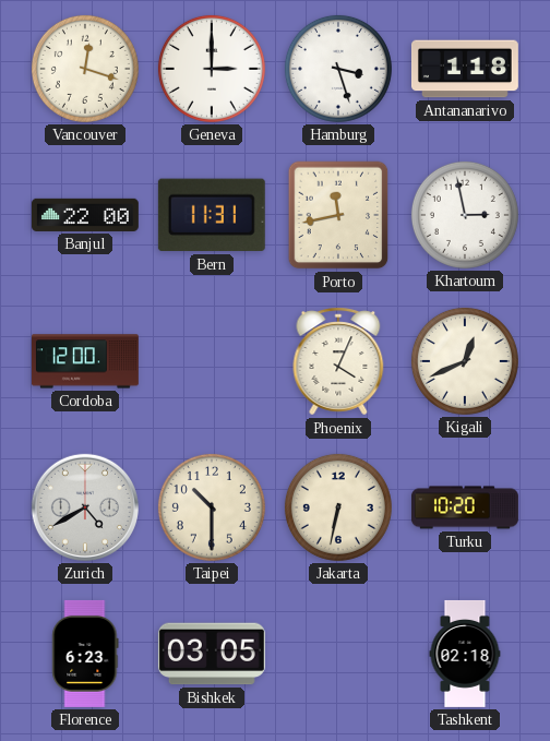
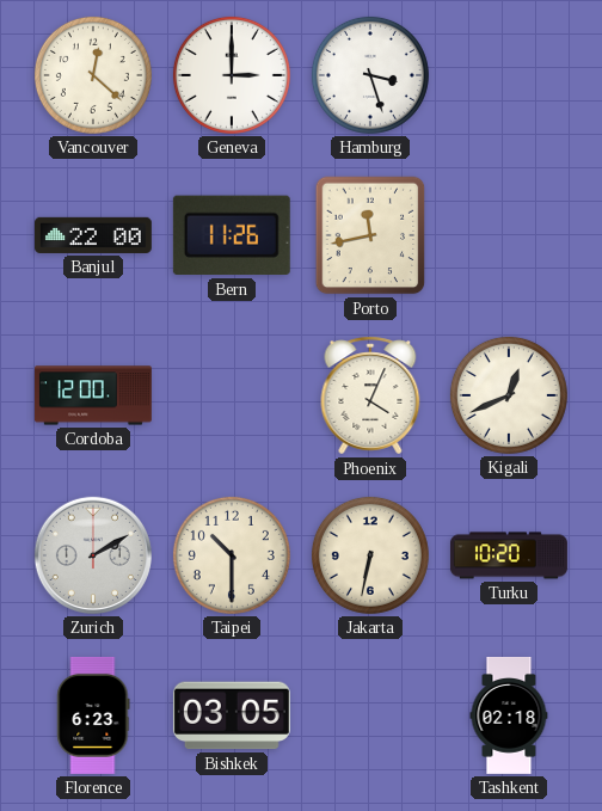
Vancouver: 12:18 -> 12:22
Antananarivo: 1:18 -> none
Bern: 11:31 -> 11:26
Khartoum: 2:58 -> none
Zurich: 4:40 -> 2:10
